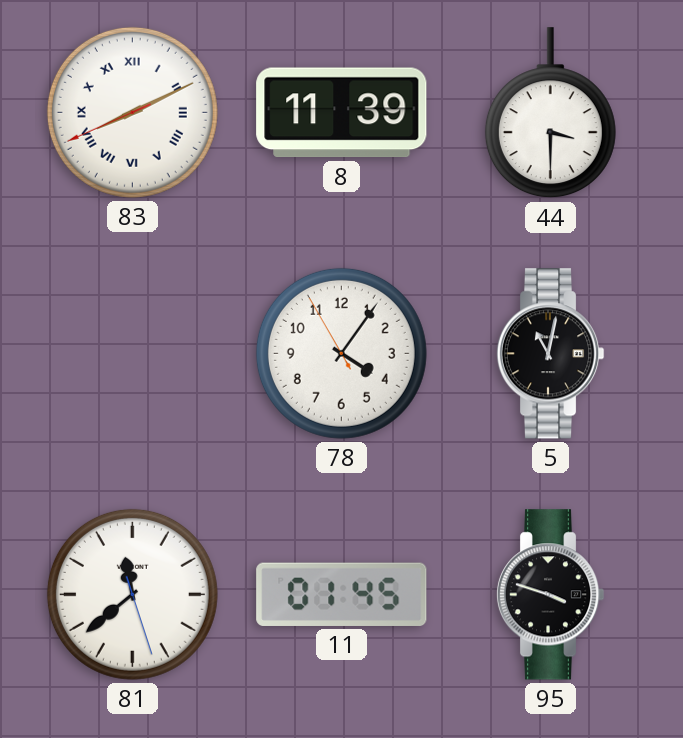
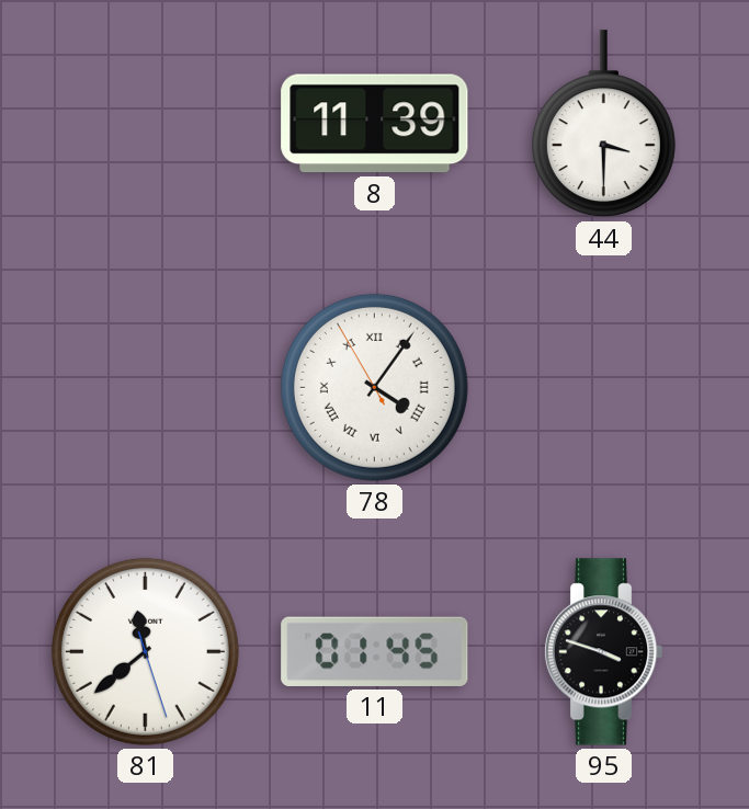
83: 8:10 -> none
78 numerals: Arabic -> Roman
5: 11:02 -> none
